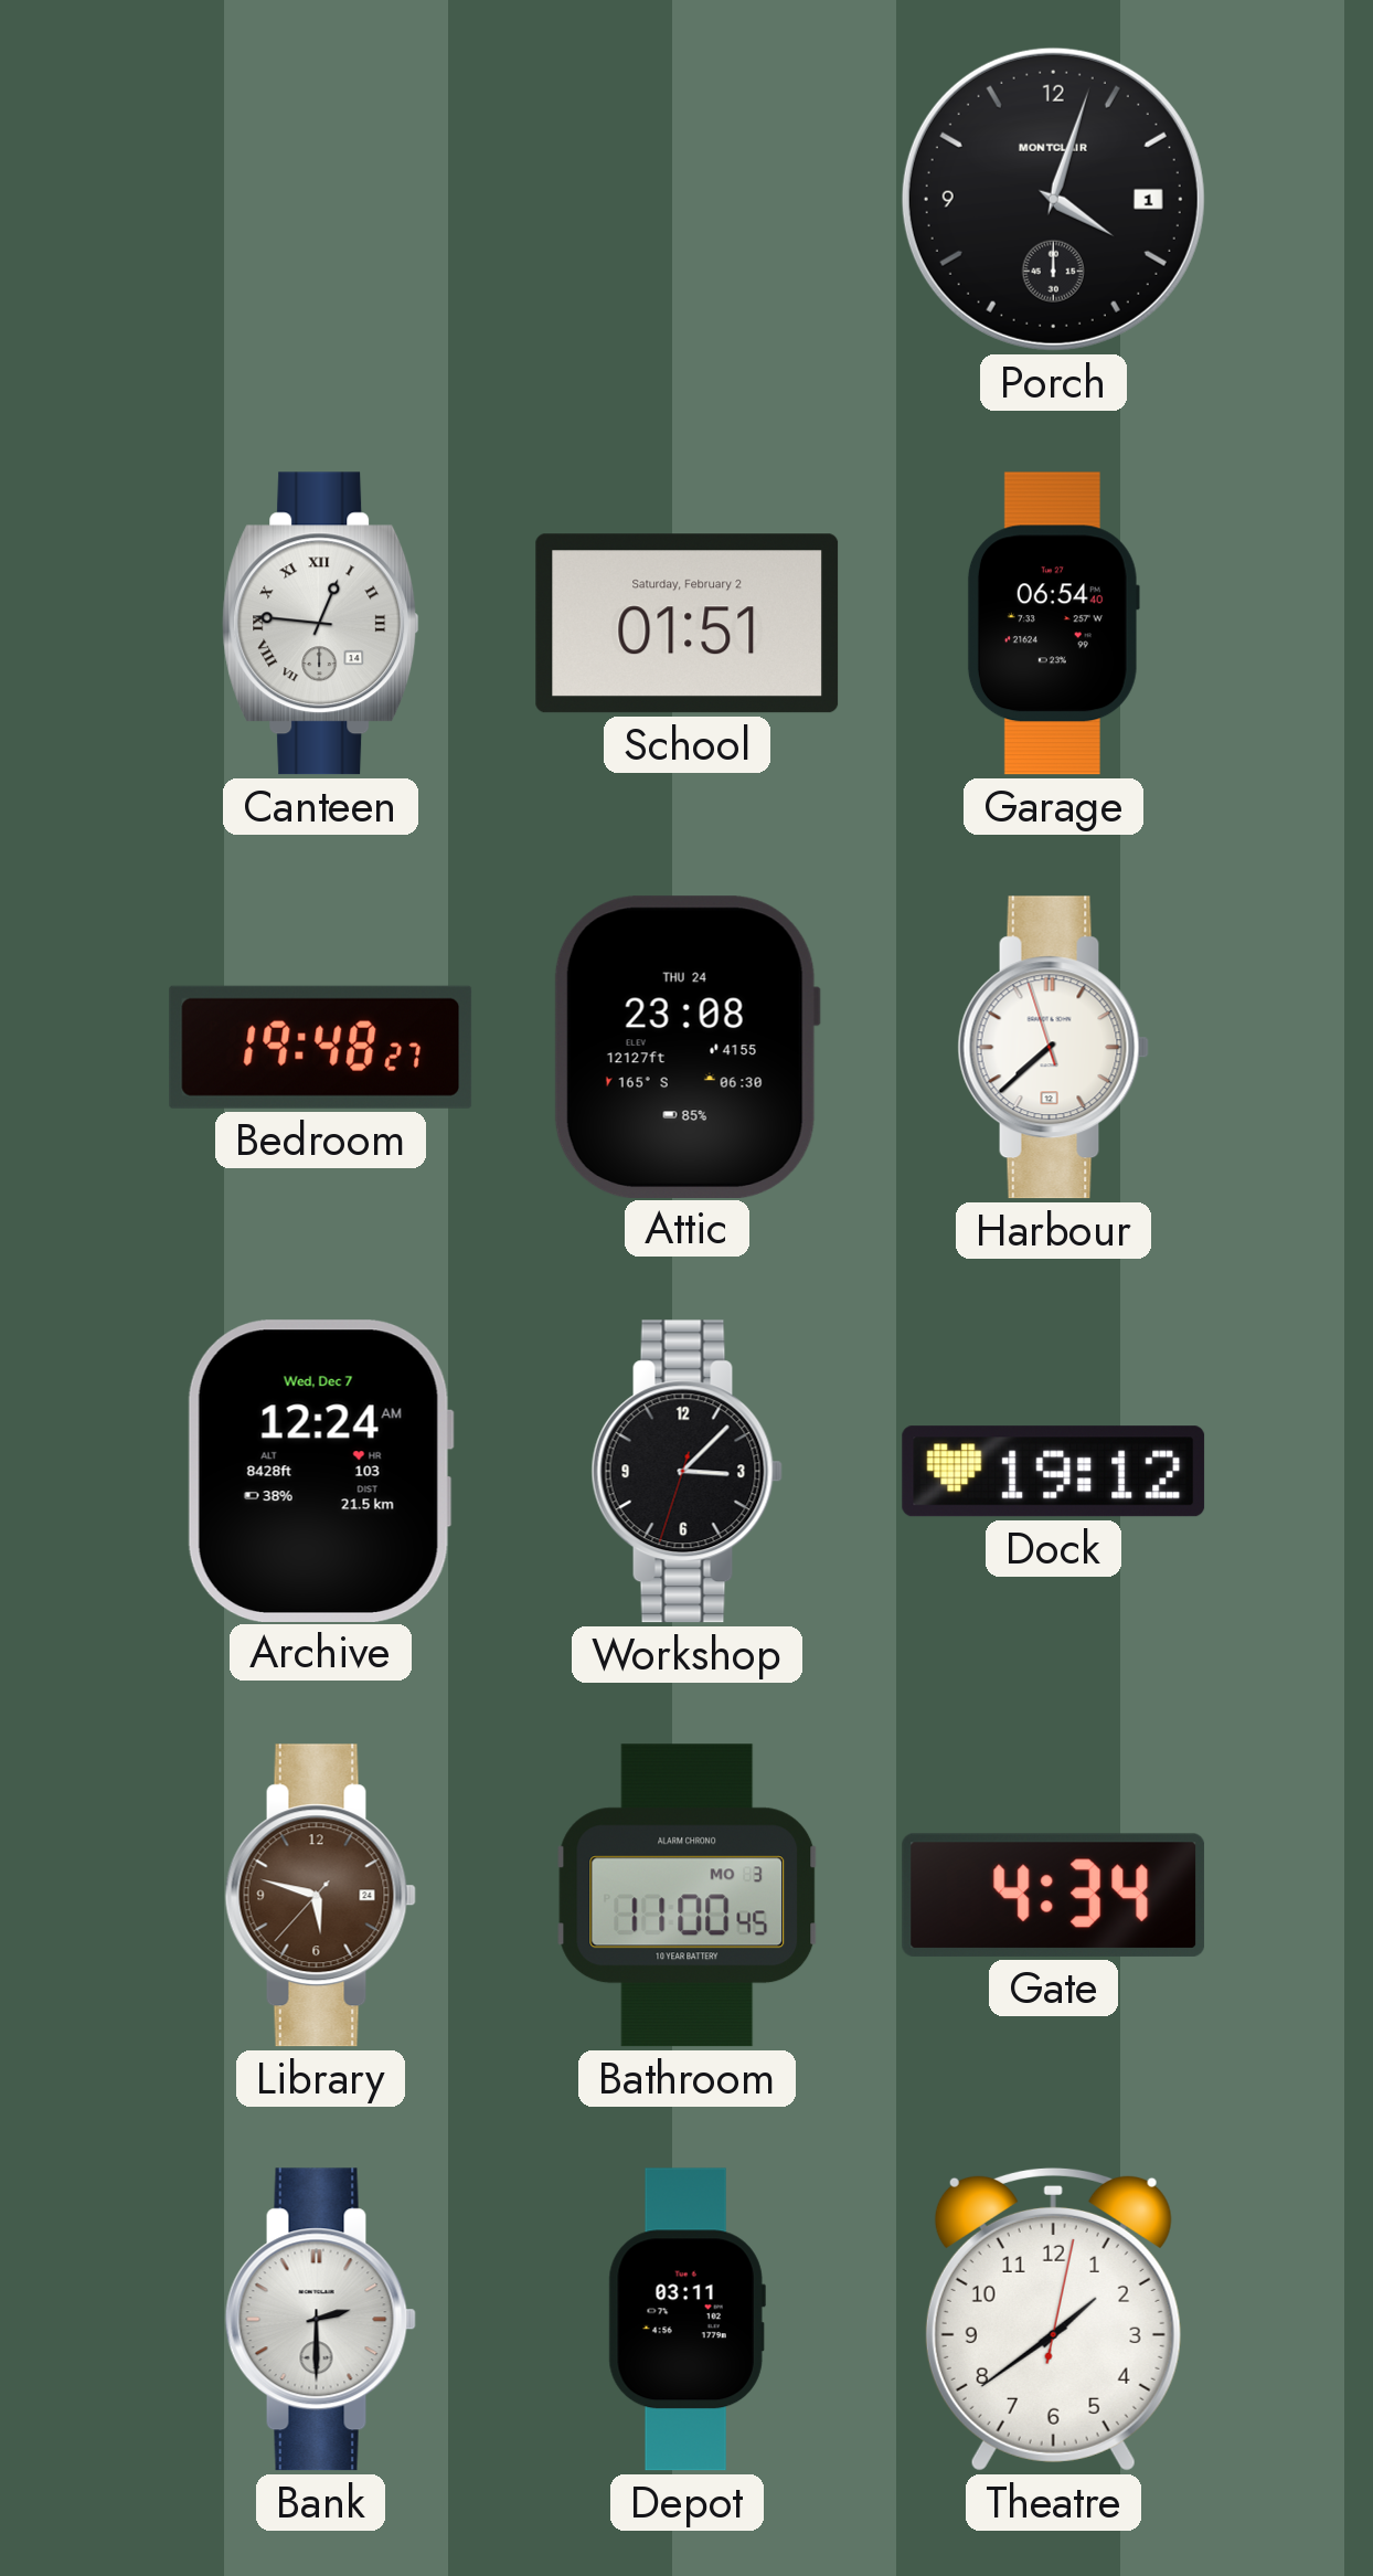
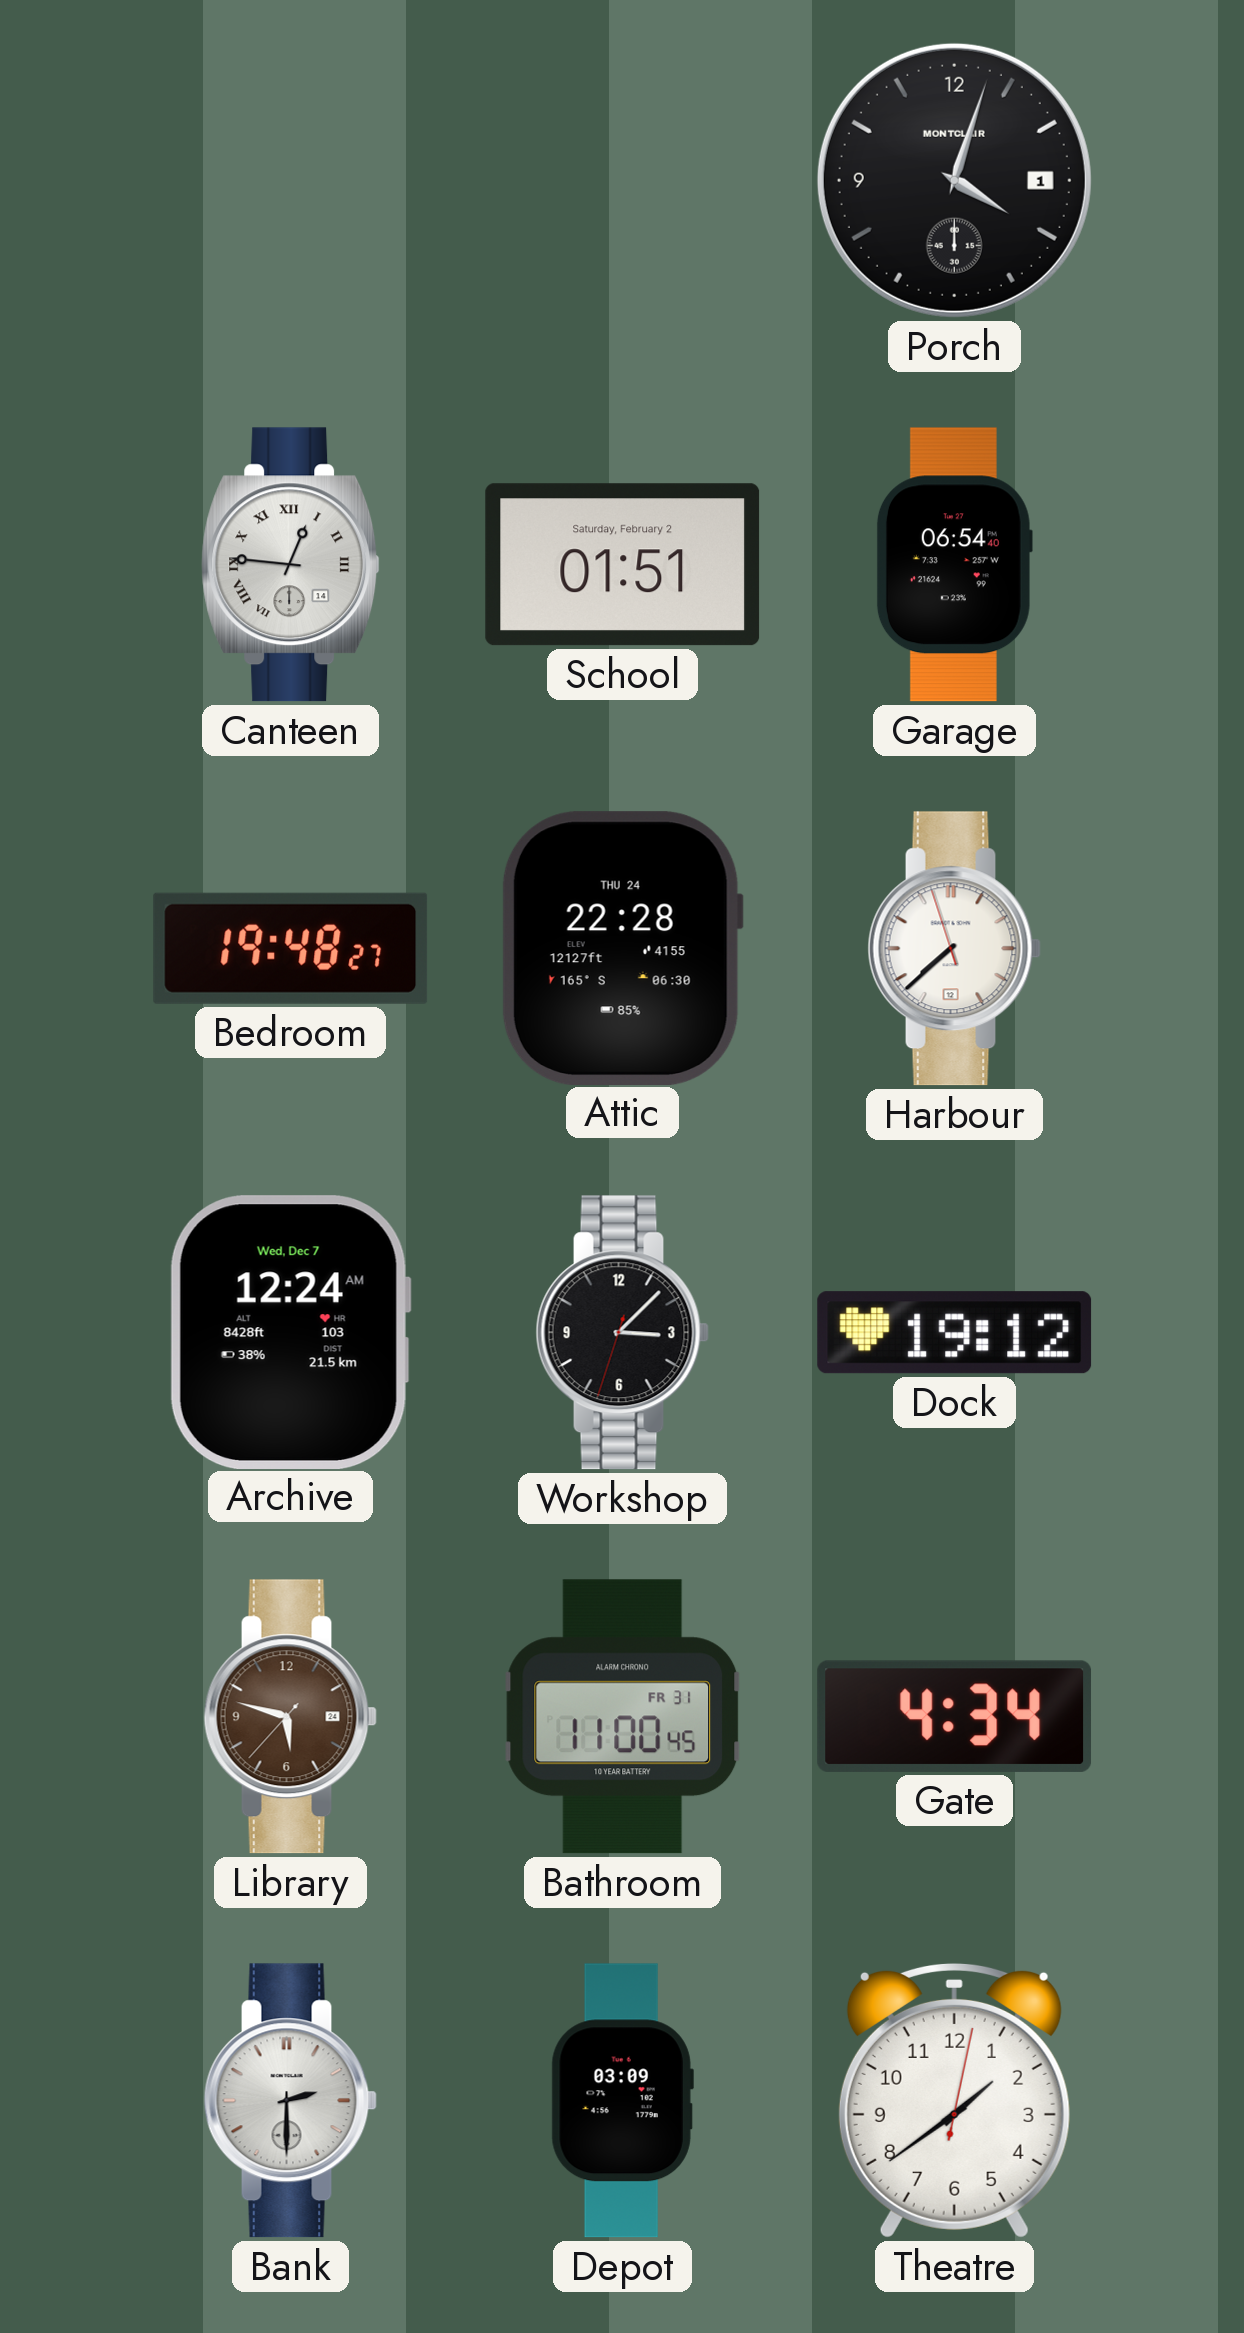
Attic: 23:08 -> 22:28
Bathroom date: MO 3 -> FR 31
Depot: 03:11 -> 03:09
